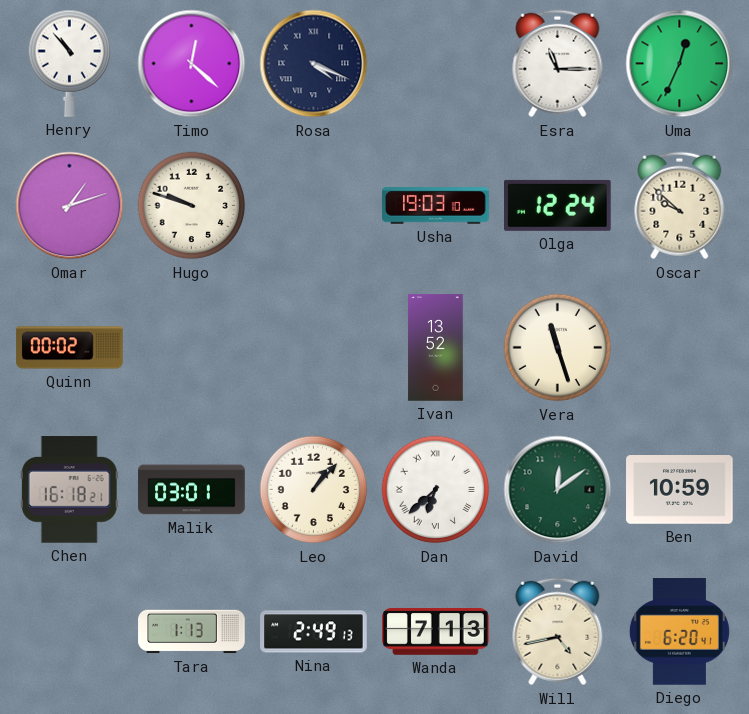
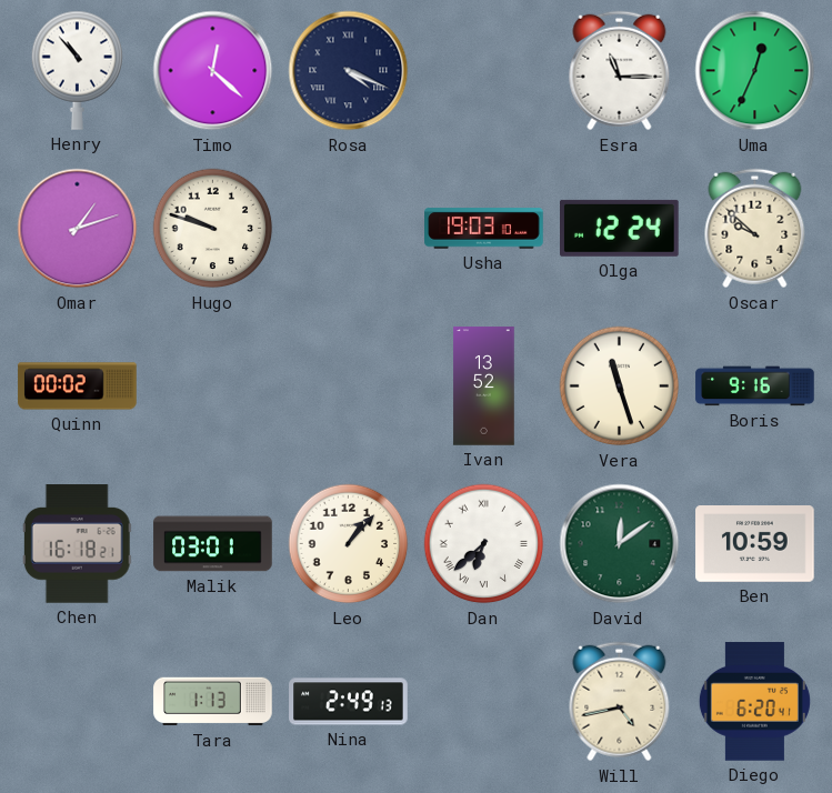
Boris: none -> 9:16
Wanda: 7:13 -> none
